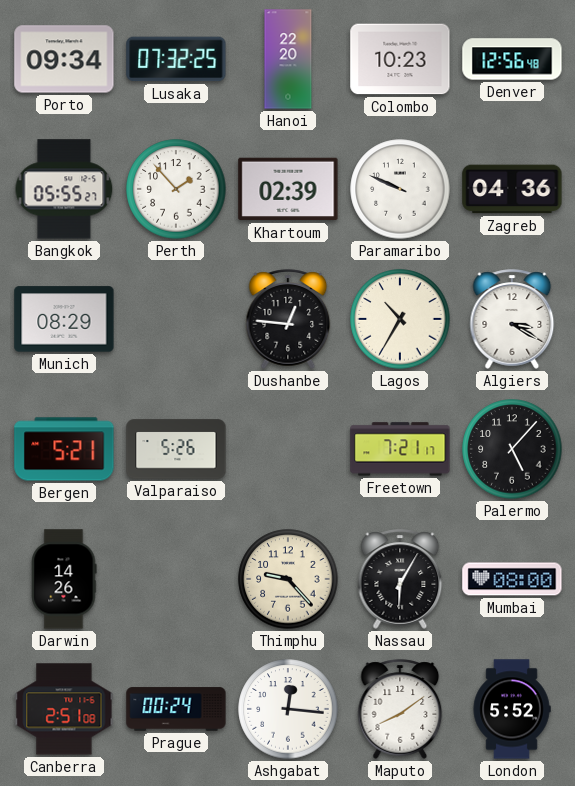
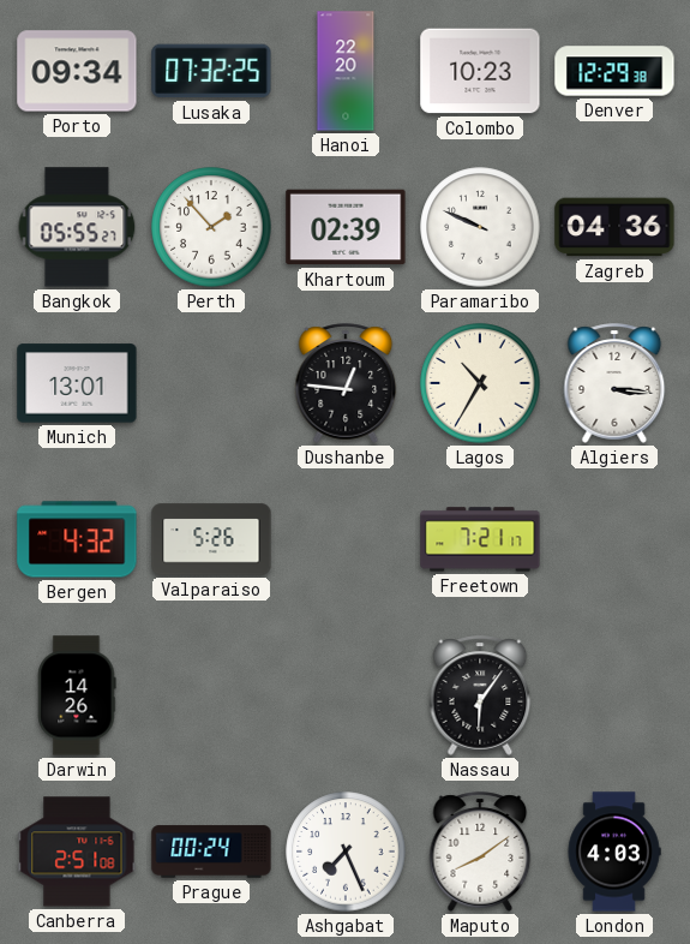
Denver: 12:56 -> 12:29
Munich: 08:29 -> 13:01
Algiers: 3:20 -> 3:16
Bergen: 5:21 -> 4:32
Palermo: 5:07 -> none
Thimphu: 9:23 -> none
Nassau: 6:05 -> 6:06
Mumbai: 08:00 -> none
Ashgabat: 12:16 -> 7:26
London: 5:52 -> 4:03
